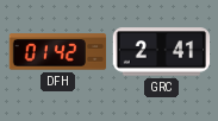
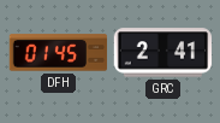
DFH: 01:42 -> 01:45
